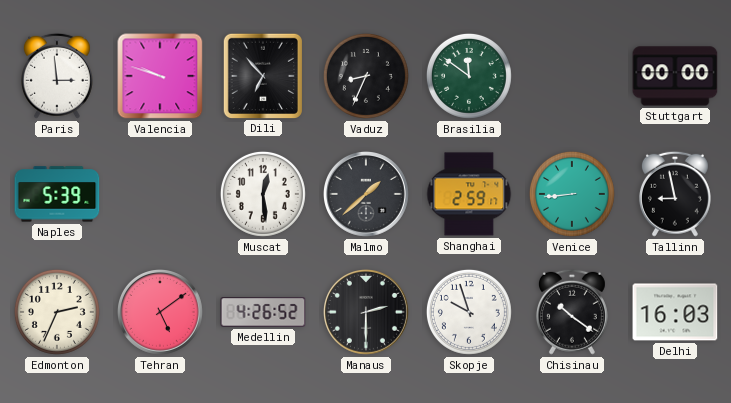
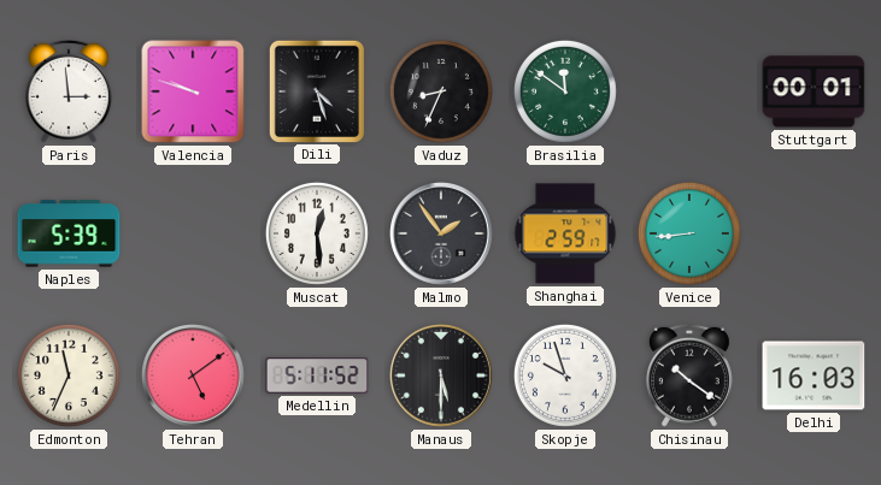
Dili: 6:53 -> 4:27
Stuttgart: 00:00 -> 00:01
Malmo: 1:38 -> 1:54
Tallinn: 8:58 -> none
Edmonton: 2:34 -> 11:34
Medellin: 4:26 -> 5:11
Manaus: 2:30 -> 5:30
